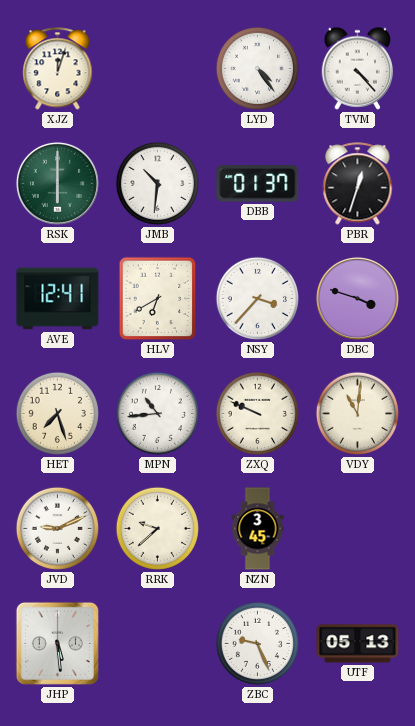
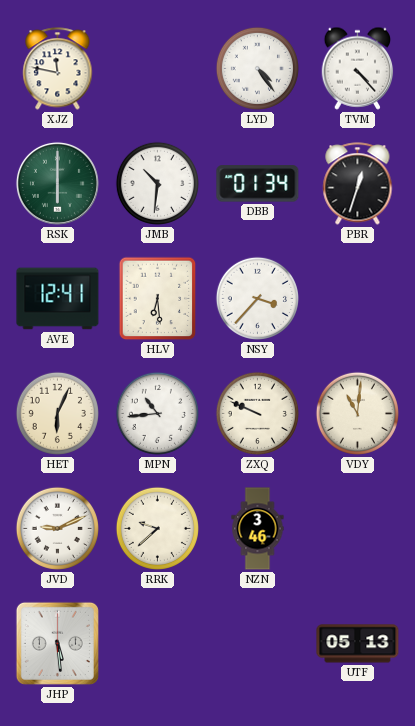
XJZ: 12:03 -> 11:47
DBB: 01:37 -> 01:34
HLV: 6:40 -> 6:29
DBC: 3:48 -> none
HET: 7:27 -> 6:04
NZN: 3:45 -> 3:46
ZBC: 9:26 -> none
